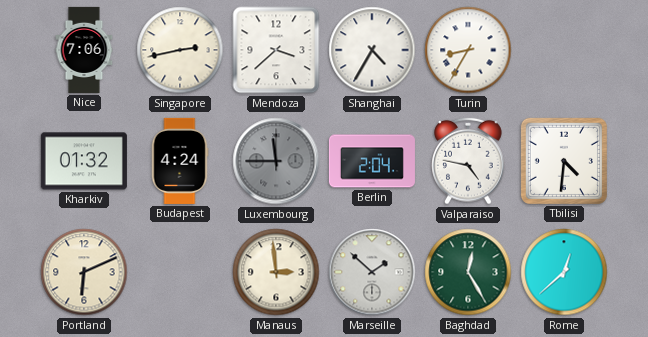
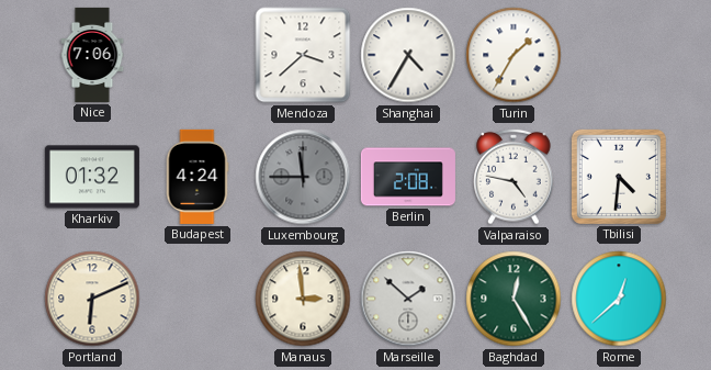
Singapore: 2:43 -> none
Turin: 8:35 -> 1:35
Berlin: 2:04 -> 2:08
